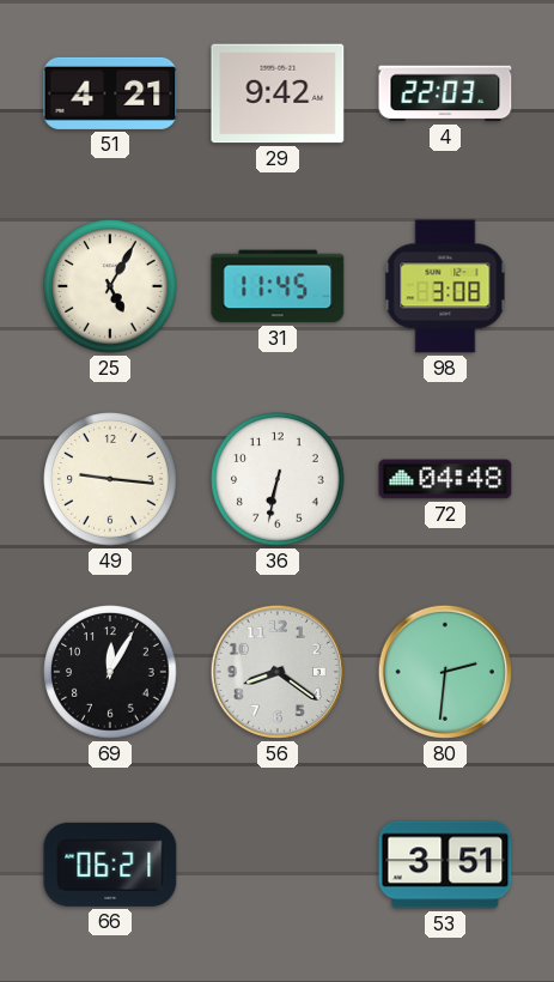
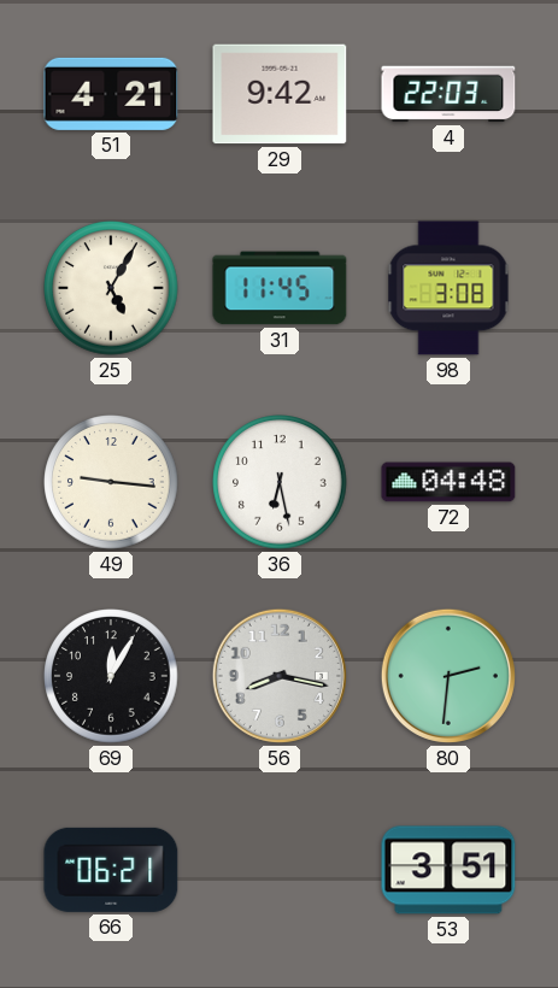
36: 6:32 -> 6:28
56: 8:21 -> 8:17
